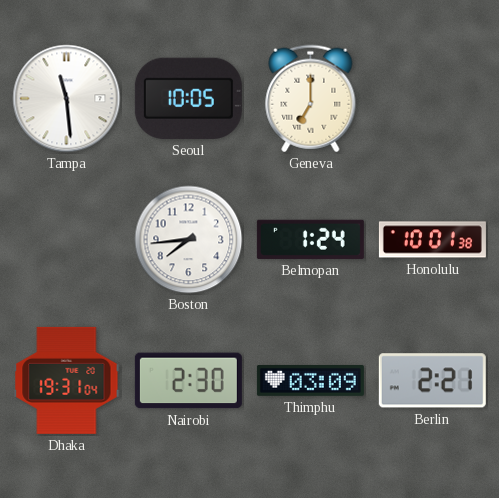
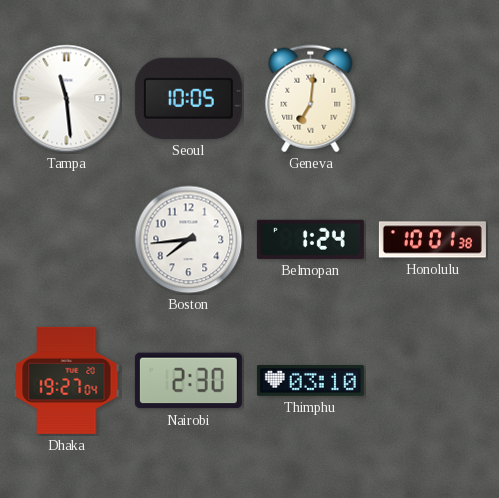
Geneva: 7:00 -> 7:01
Dhaka: 19:31 -> 19:27
Thimphu: 03:09 -> 03:10
Berlin: 2:21 -> none
